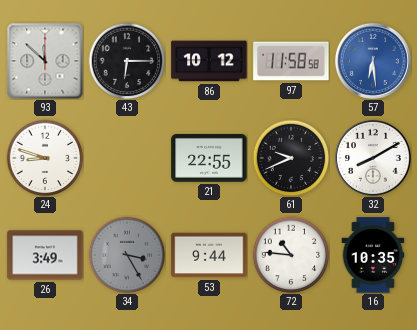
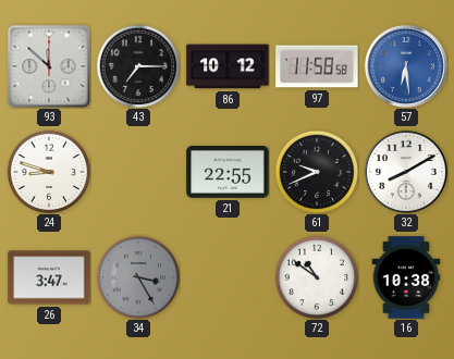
43: 6:15 -> 7:15
26: 3:49 -> 3:47
53: 9:44 -> none
72: 10:46 -> 10:51
16: 10:35 -> 10:38
